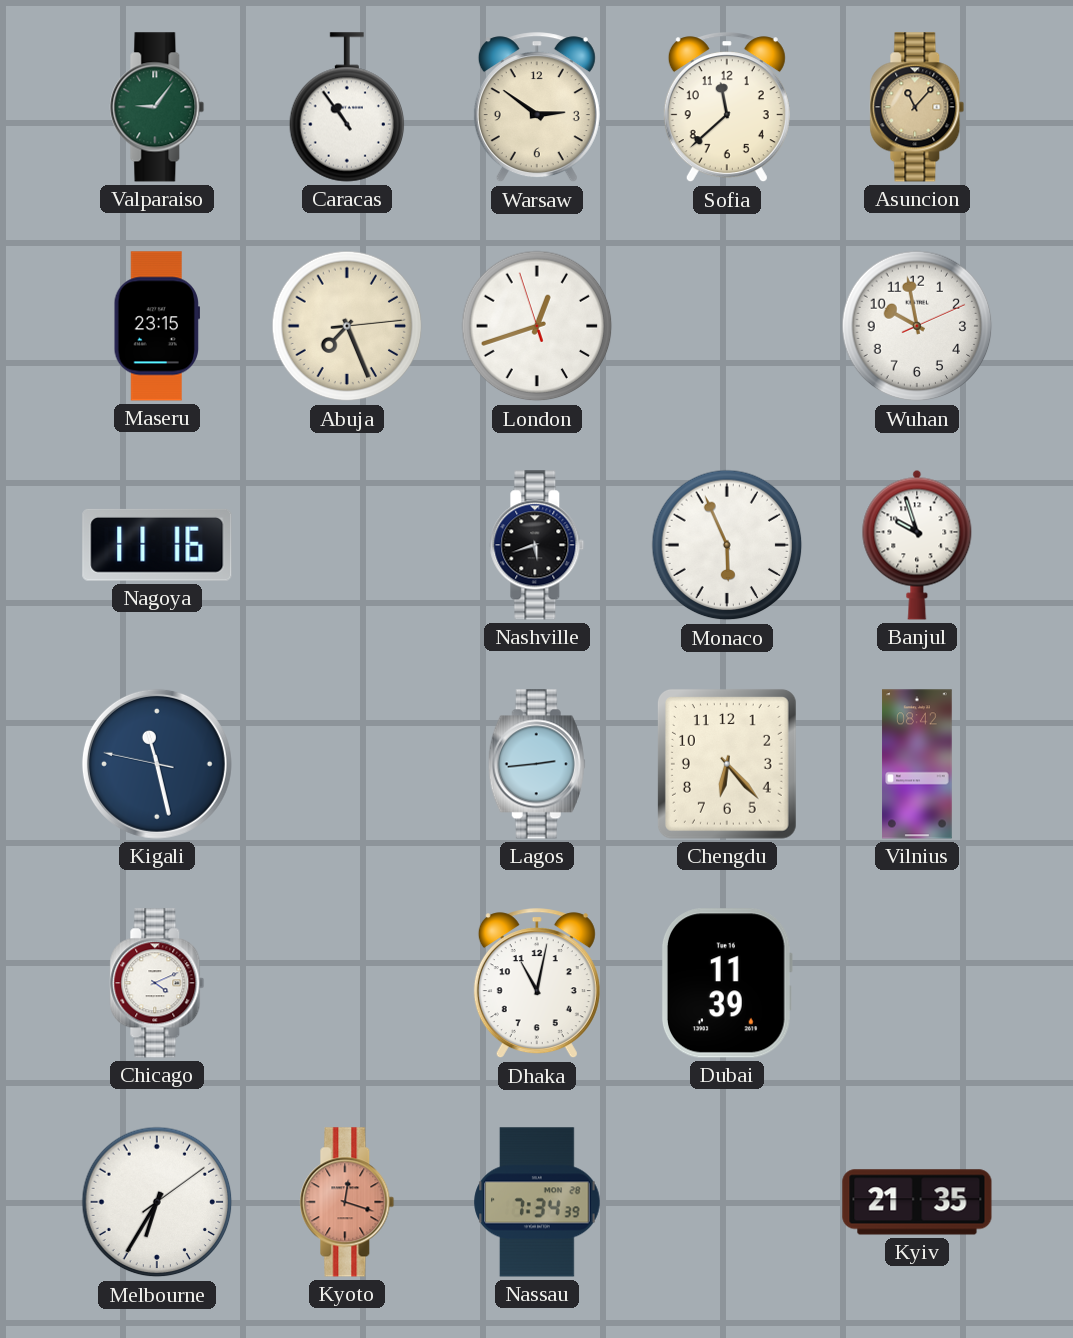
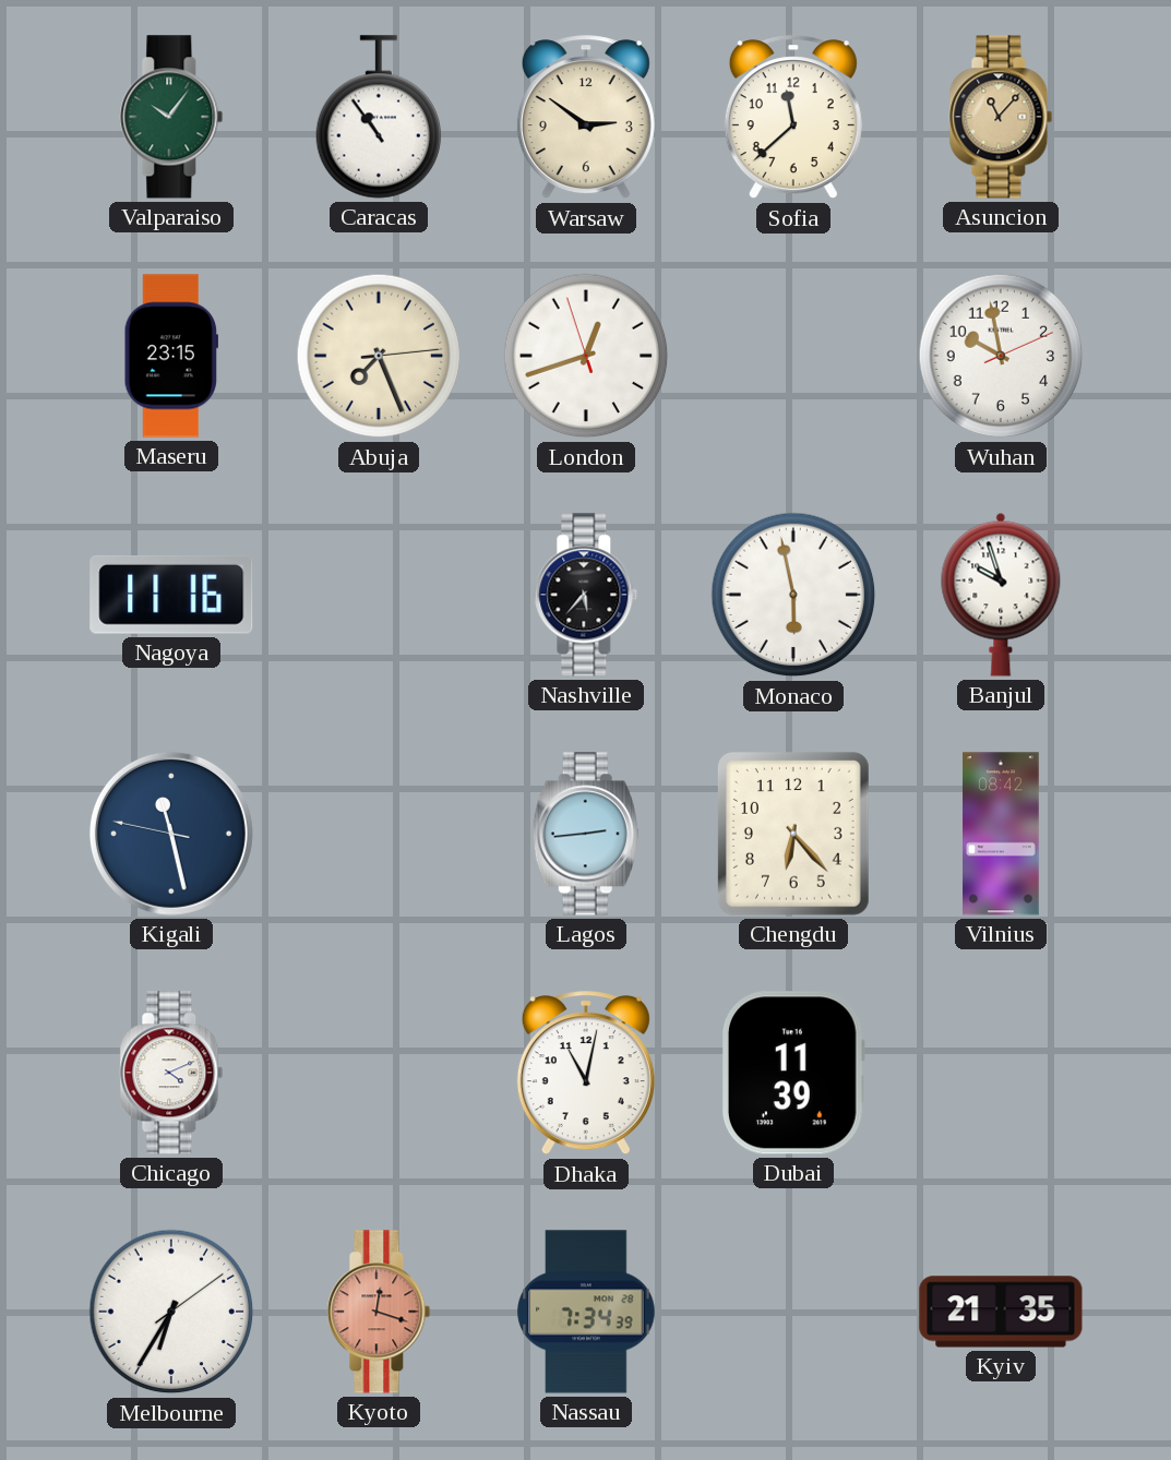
Valparaiso: 9:06 -> 10:06
Nashville: 5:42 -> 5:37
Monaco: 5:56 -> 5:58
